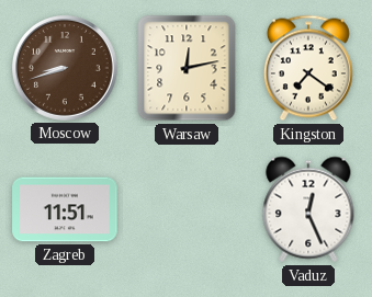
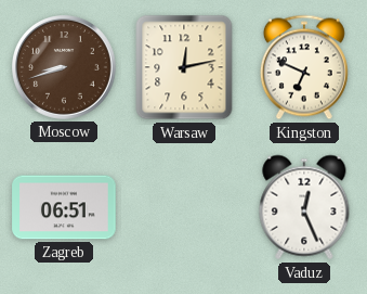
Kingston: 7:21 -> 6:49
Zagreb: 11:51 -> 06:51
